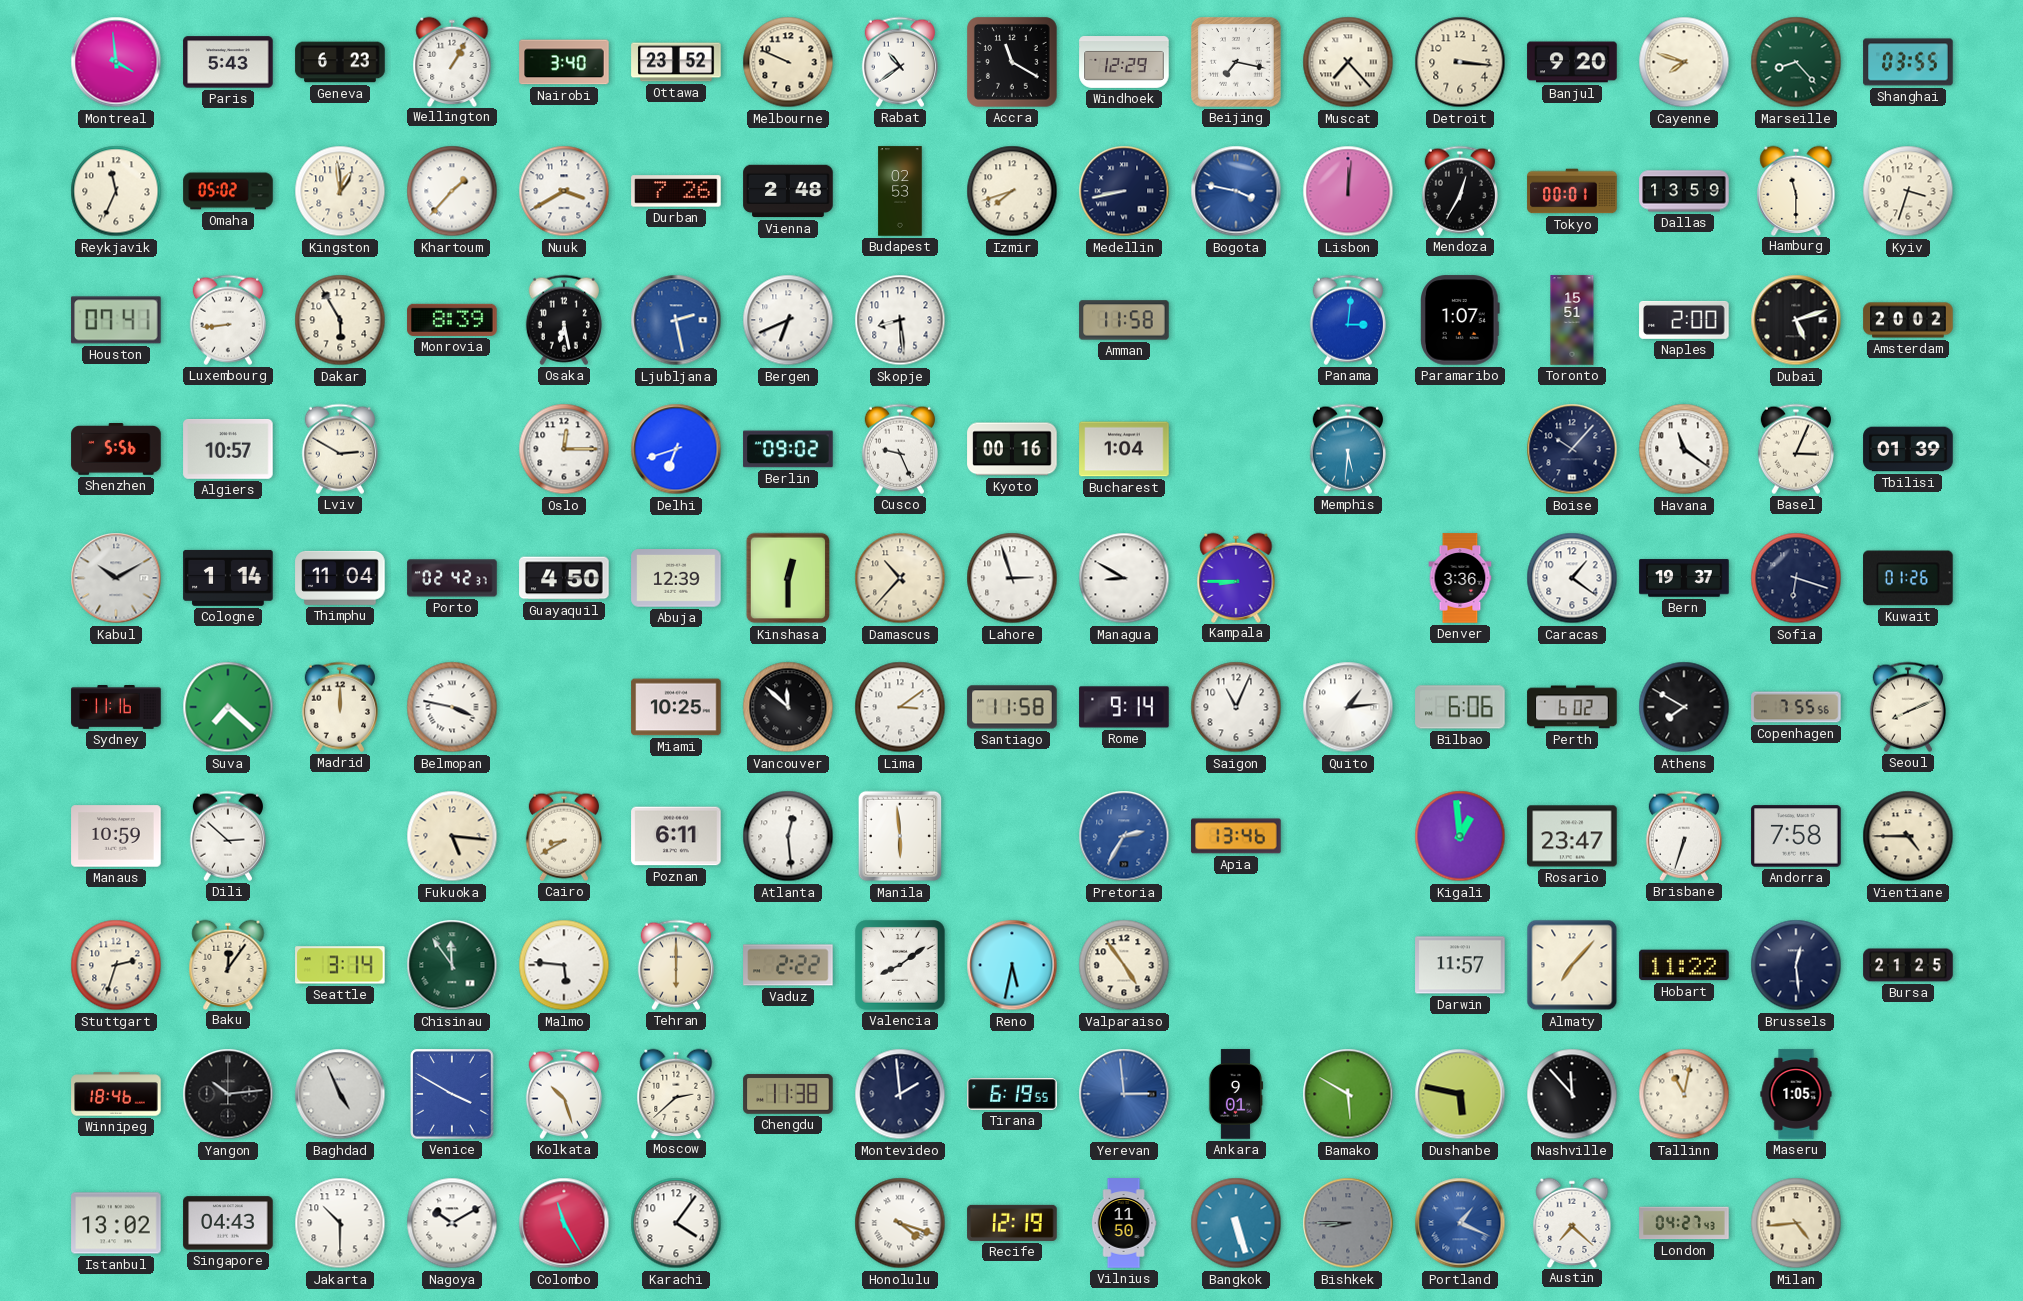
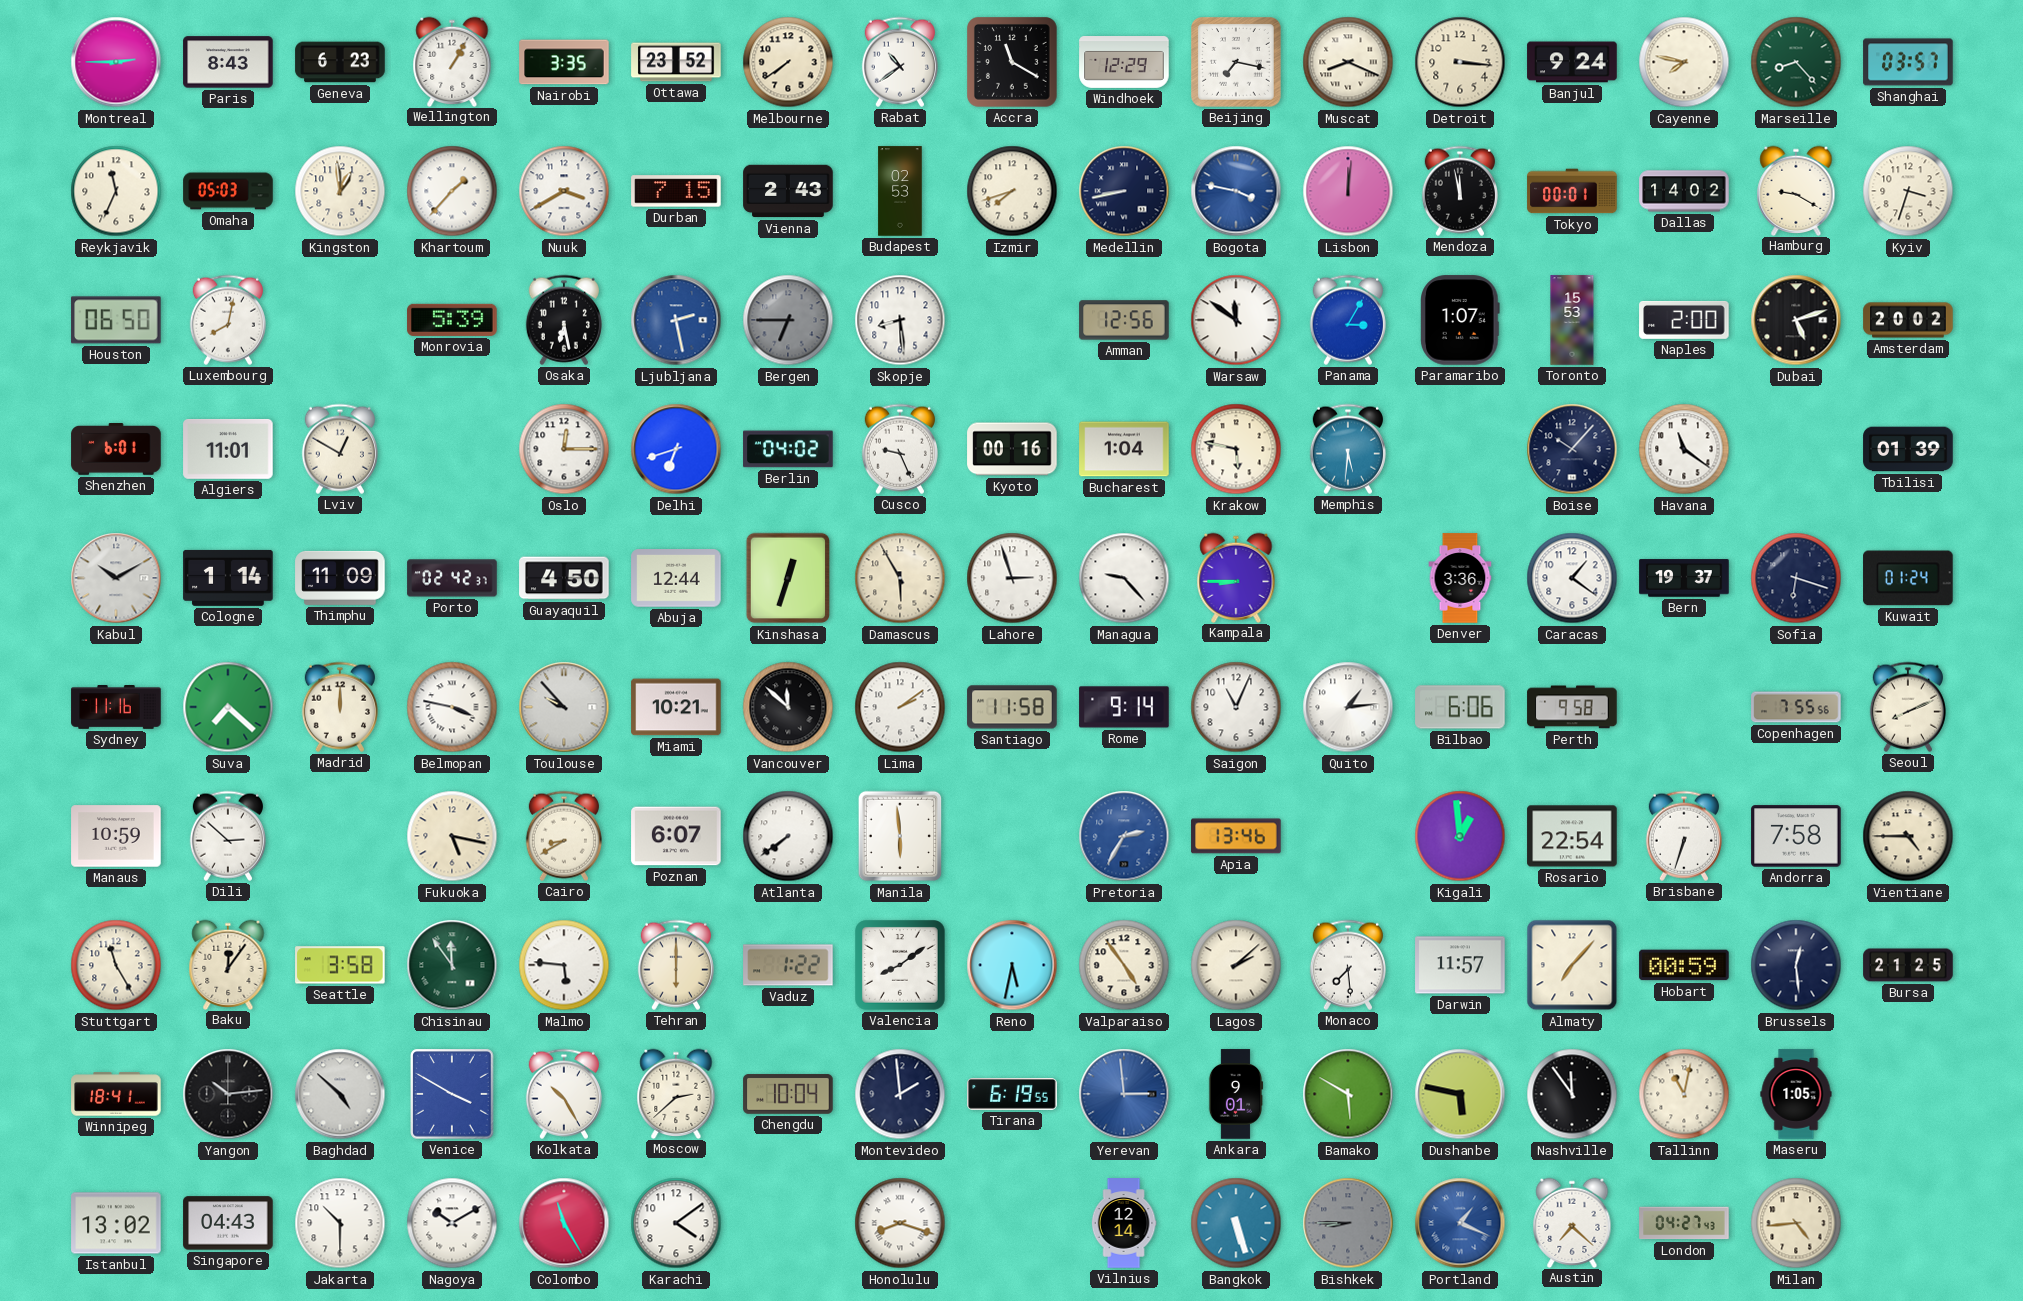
Montreal: 3:59 -> 2:45
Paris: 5:43 -> 8:43
Nairobi: 3:40 -> 3:35
Melbourne: 9:49 -> 7:39
Muscat: 7:23 -> 8:19
Banjul: 9:20 -> 9:24
Cayenne: 7:48 -> 7:47
Shanghai: 03:55 -> 03:57
Omaha: 05:02 -> 05:03
Durban: 7:26 -> 7:15
Vienna: 2:48 -> 2:43
Mendoza: 12:35 -> 11:58
Dallas: 13:59 -> 14:02
Hamburg: 11:30 -> 9:20
Houston: 07:41 -> 06:50
Luxembourg: 8:44 -> 8:02
Dakar: 5:55 -> none
Monrovia: 8:39 -> 5:39
Bergen: 6:41 -> 6:45
Bergen dial: white -> grey
Amman: 11:58 -> 12:56
Warsaw: none -> 11:51
Panama: 3:01 -> 3:05
Toronto: 15:51 -> 15:53
Shenzhen: 5:56 -> 6:01
Algiers: 10:57 -> 11:01
Lviv: 2:50 -> 12:50
Berlin: 09:02 -> 04:02
Krakow: none -> 5:47
Basel: 3:04 -> none
Thimphu: 11:04 -> 11:09
Abuja: 12:39 -> 12:44
Kinshasa: 12:30 -> 12:33
Damascus: 10:37 -> 5:55
Managua: 8:50 -> 9:23
Kuwait: 01:26 -> 01:24
Toulouse: none -> 9:53
Miami: 10:25 -> 10:21
Lima: 3:09 -> 2:09
Perth: 6:02 -> 9:58
Athens: 7:50 -> none
Fukuoka: 5:16 -> 5:17
Poznan: 6:11 -> 6:07
Atlanta: 12:29 -> 7:39
Rosario: 23:47 -> 22:54
Stuttgart: 2:33 -> 11:25
Seattle: 3:14 -> 3:58
Vaduz: 2:22 -> 1:22
Lagos: none -> 2:08
Monaco: none -> 7:29
Hobart: 11:22 -> 00:59
Winnipeg: 18:46 -> 18:41
Baghdad: 4:56 -> 4:52
Kolkata: 10:27 -> 10:25
Chengdu: 11:38 -> 10:04
Nashville: 11:53 -> 11:54
Karachi: 4:06 -> 4:09
Honolulu: 4:18 -> 8:18
Recife: 12:19 -> none
Vilnius: 11:50 -> 12:14
